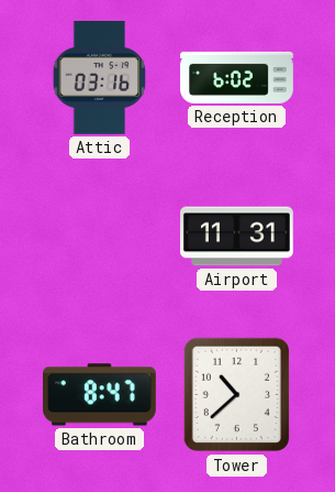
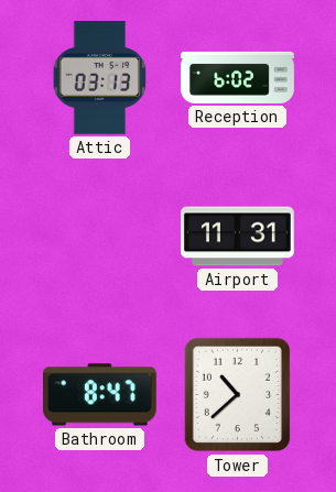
Attic: 03:16 -> 03:13
